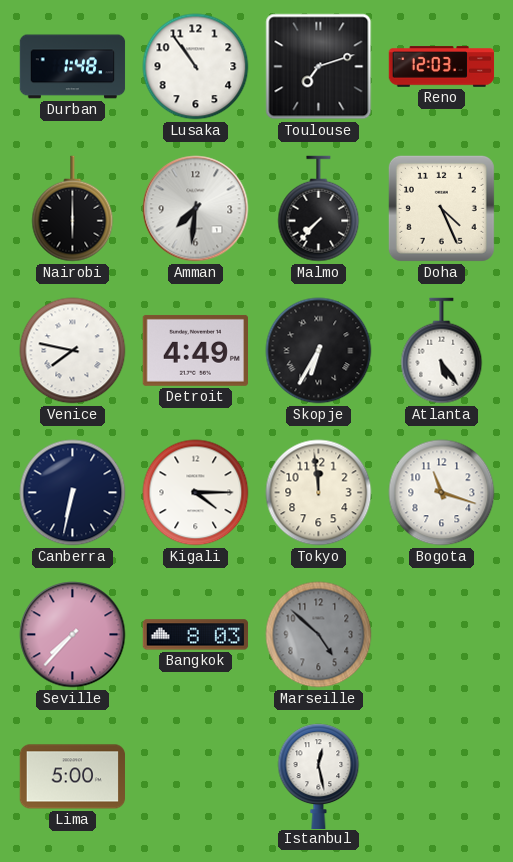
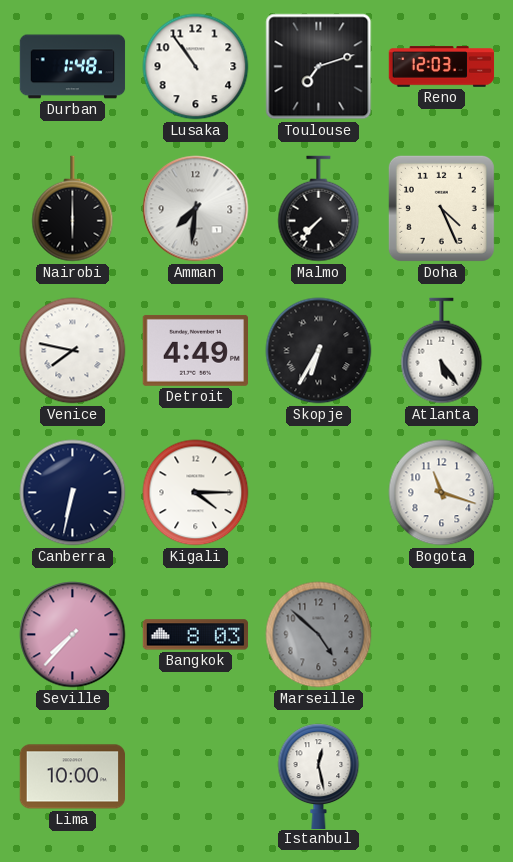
Tokyo: 11:59 -> none
Lima: 5:00 -> 10:00
